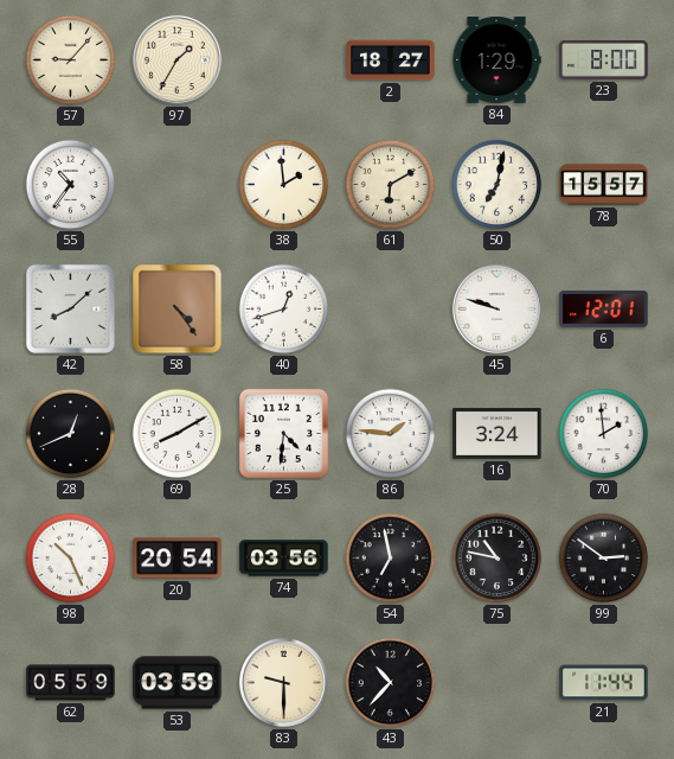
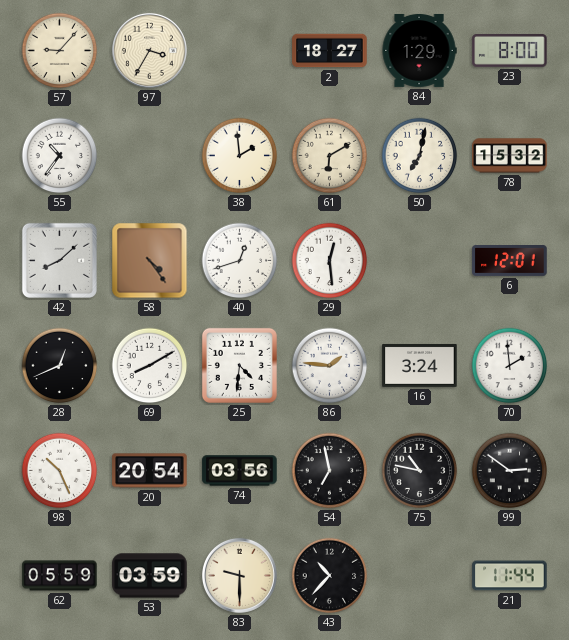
97: 1:35 -> 3:35
78: 15:57 -> 15:32
29: none -> 12:29
45: 9:48 -> none
